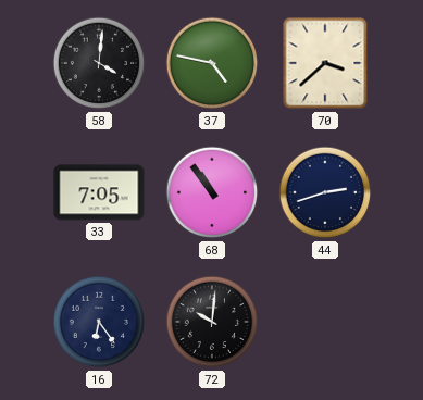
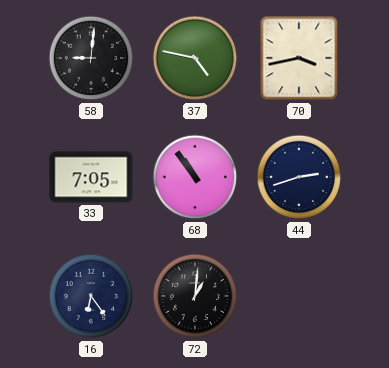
58: 4:01 -> 9:01
70: 3:38 -> 3:43
72: 10:01 -> 1:01
